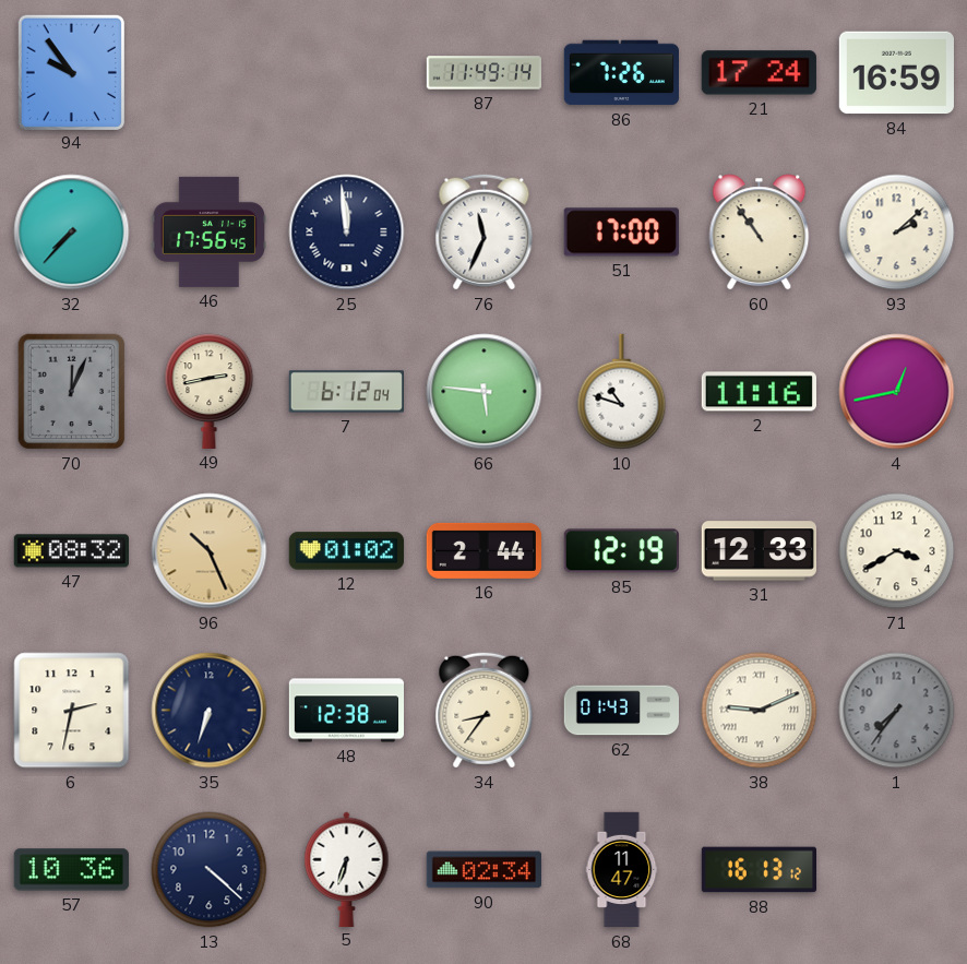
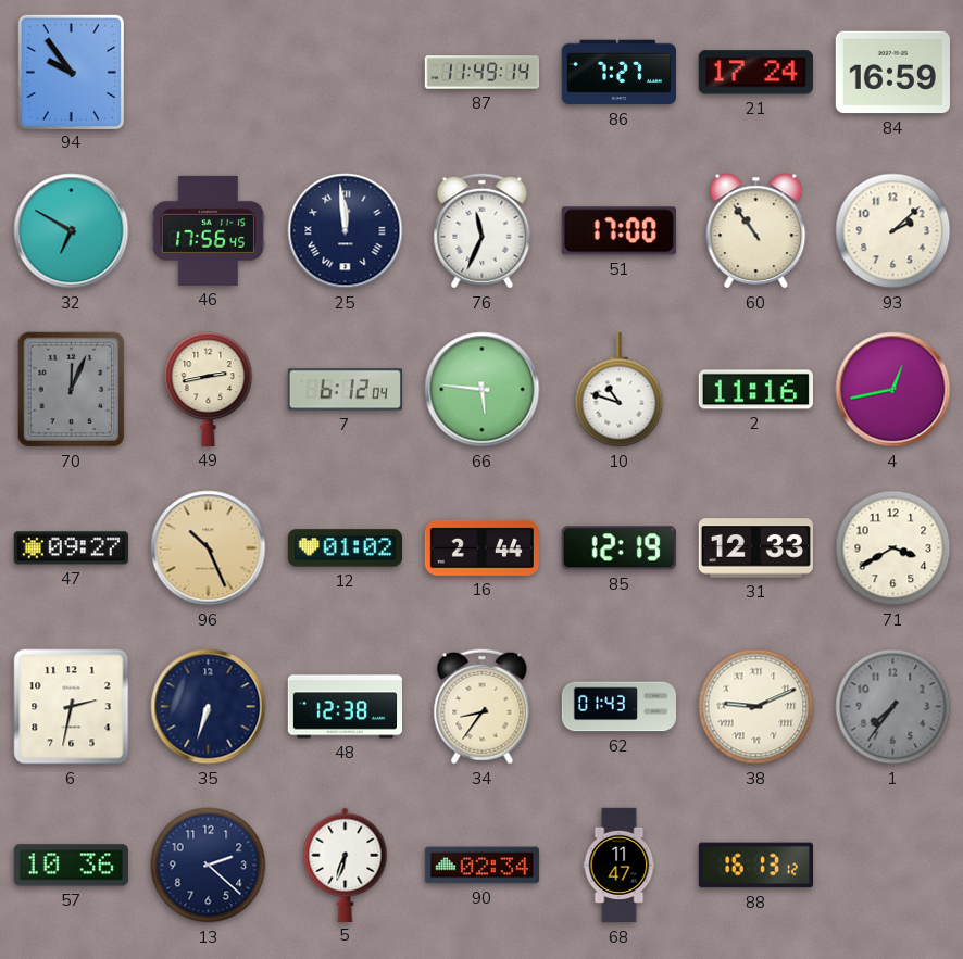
86: 7:26 -> 7:27
32: 7:37 -> 6:50
47: 08:32 -> 09:27
13: 4:22 -> 2:22
